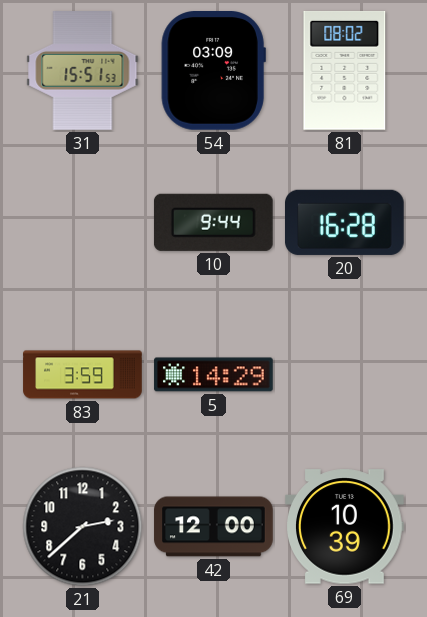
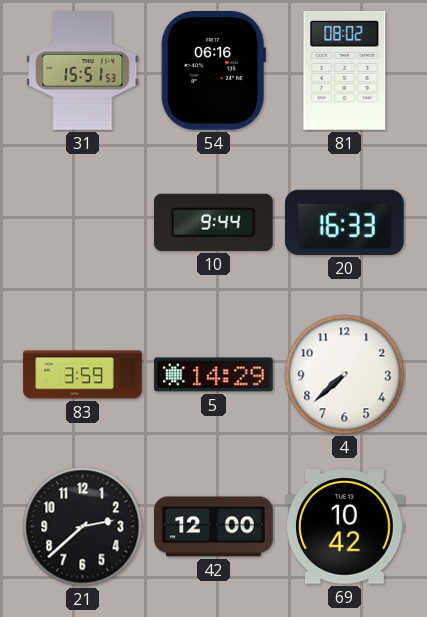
54: 03:09 -> 06:16
20: 16:28 -> 16:33
4: none -> 7:38
69: 10:39 -> 10:42
